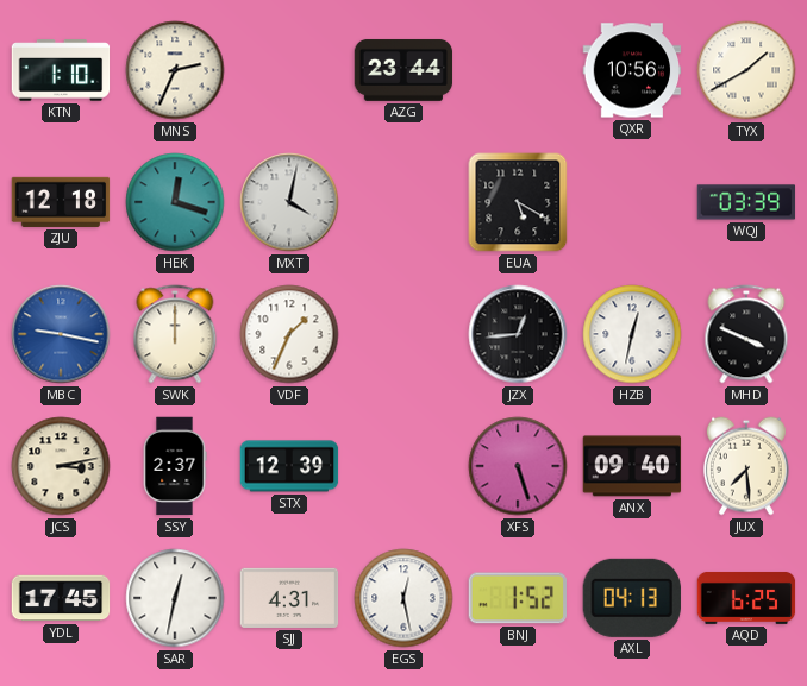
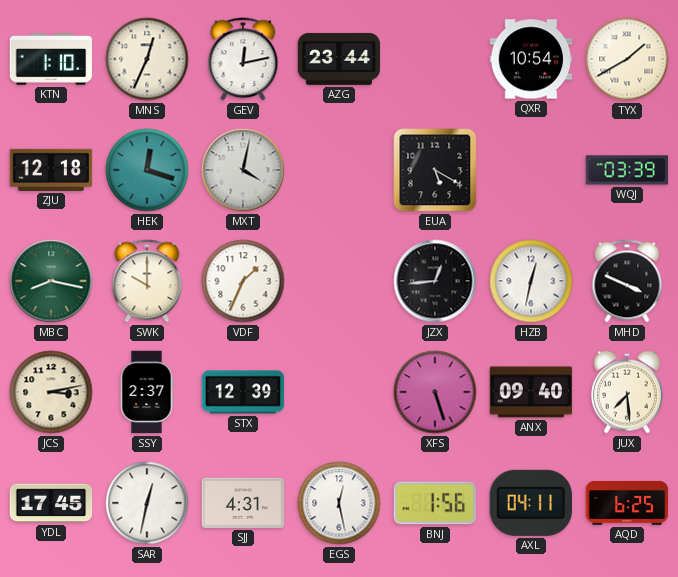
MNS: 2:34 -> 12:34
GEV: none -> 12:13
QXR: 10:56 -> 10:54
MBC: 9:17 -> 8:17
MBC dial: blue -> green
SWK: 12:00 -> 10:00
BNJ: 1:52 -> 1:56
AXL: 04:13 -> 04:11
